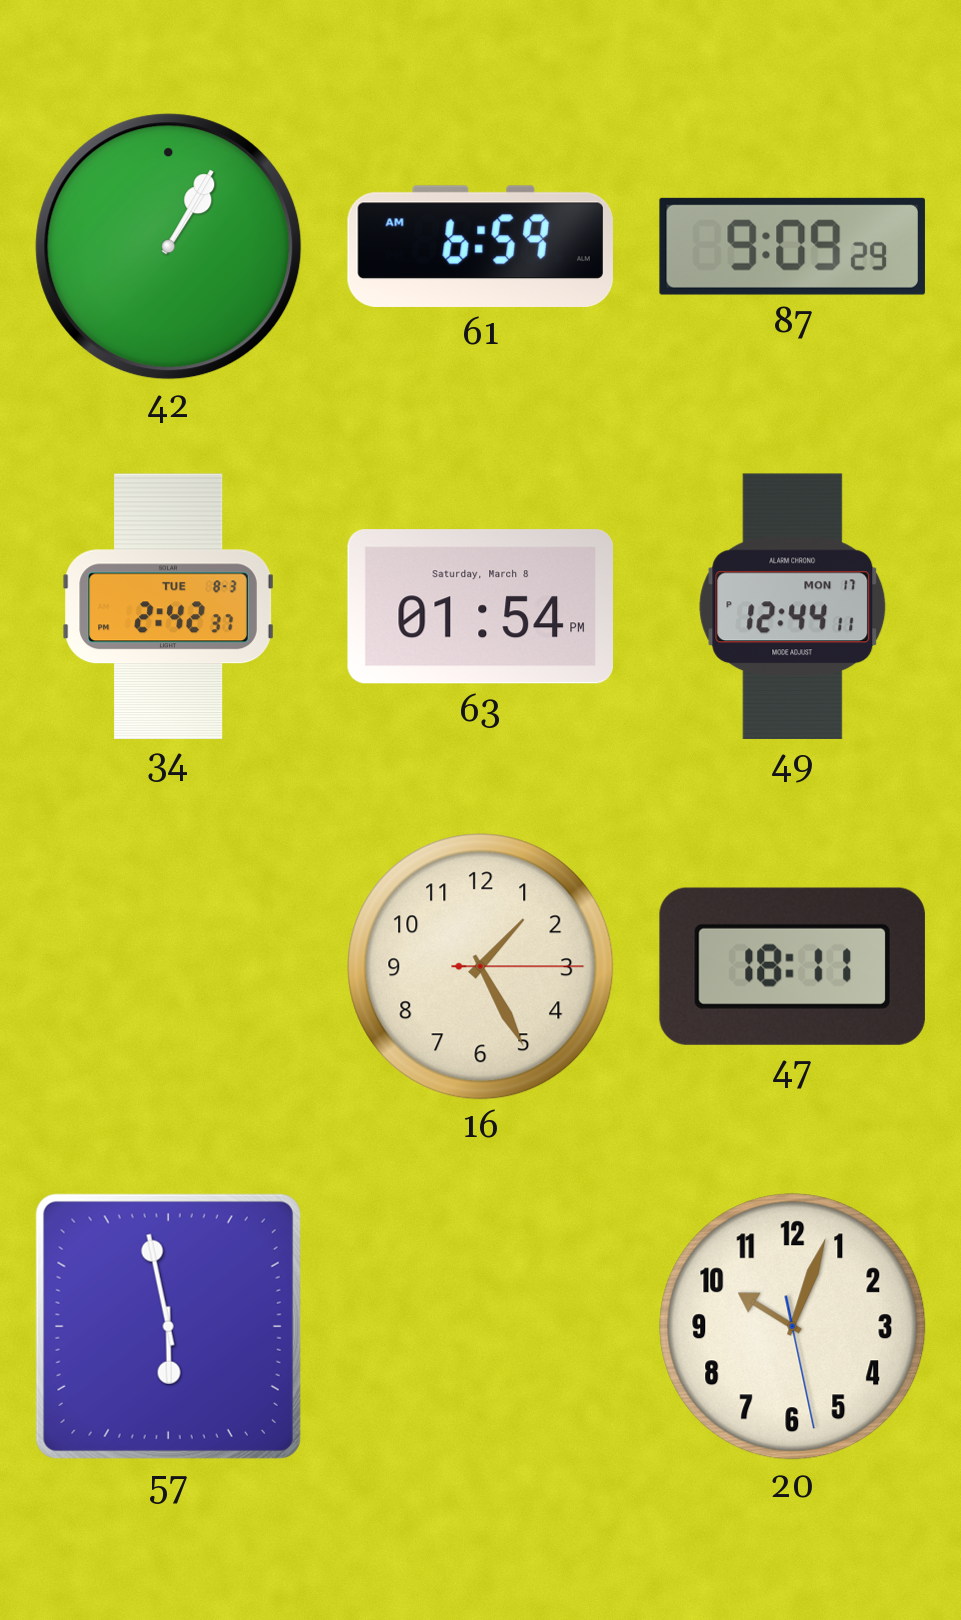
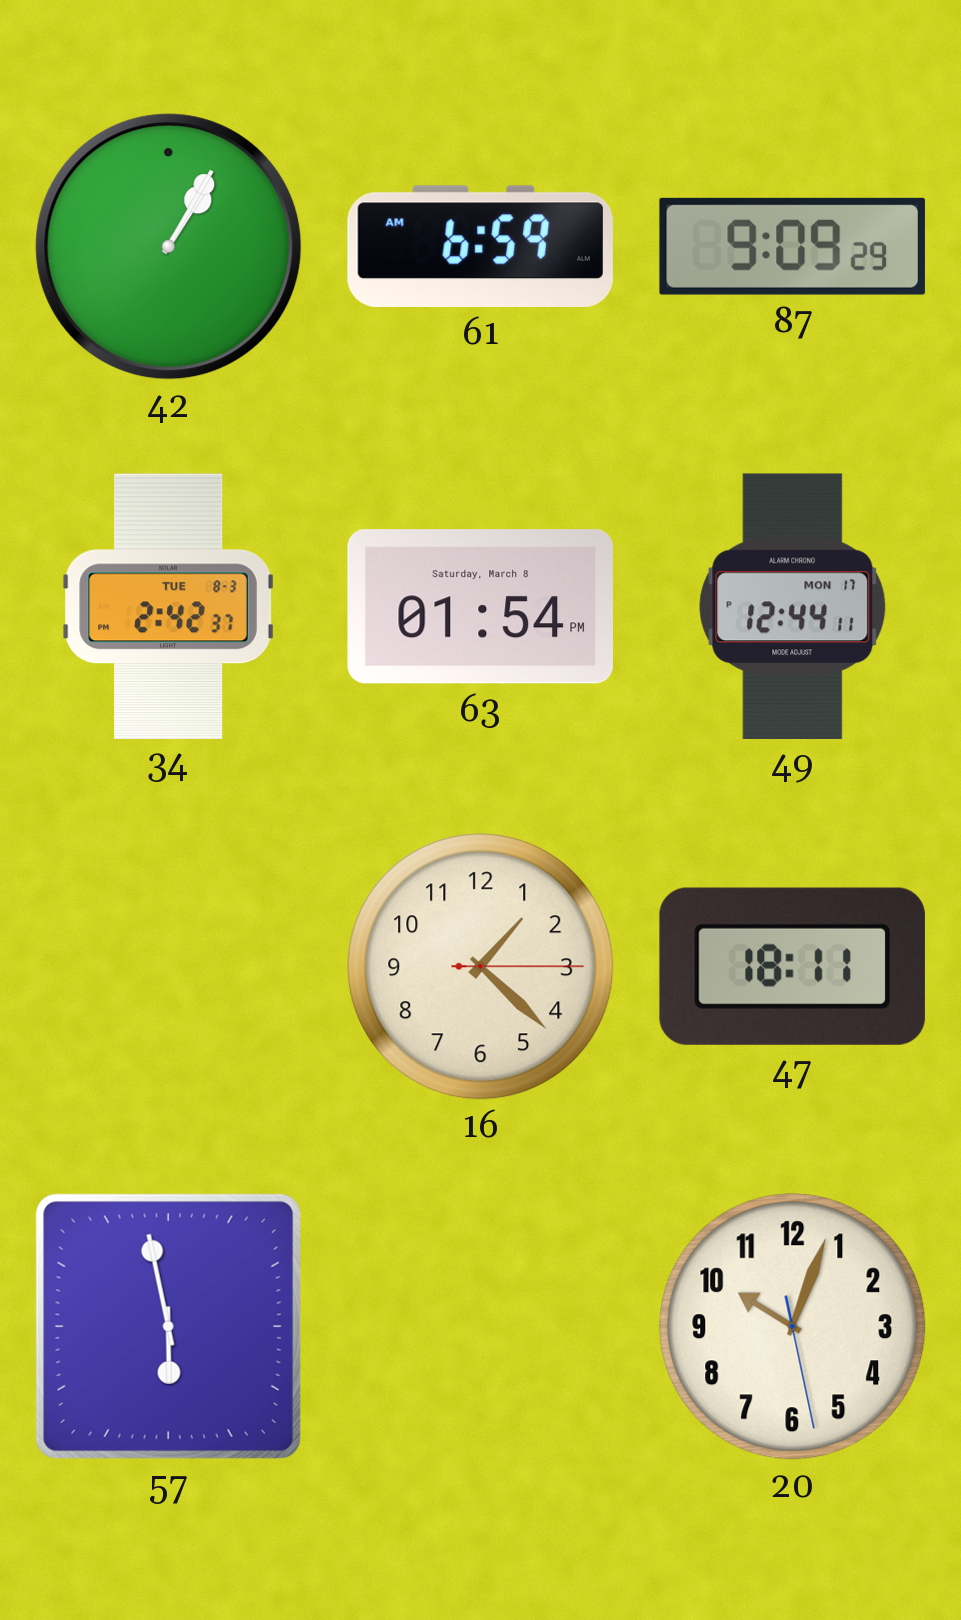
16: 1:25 -> 1:22
